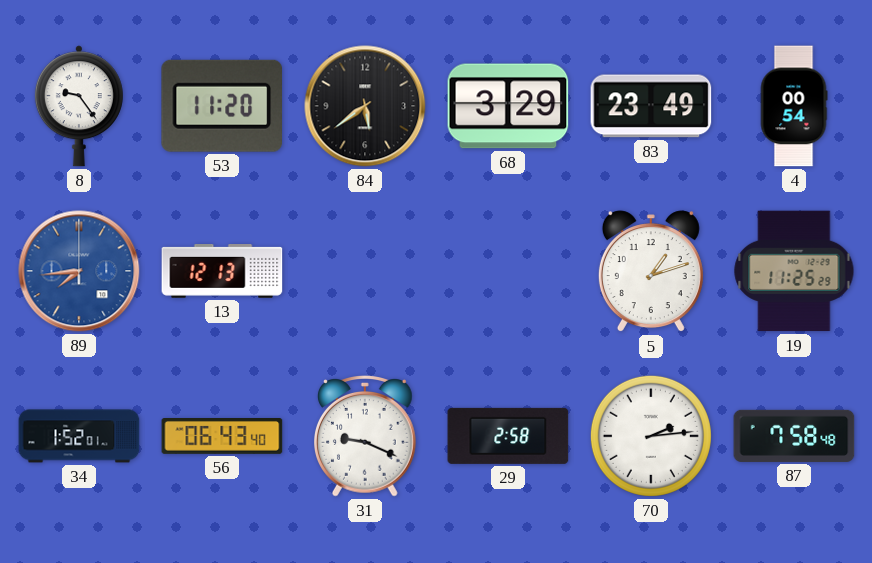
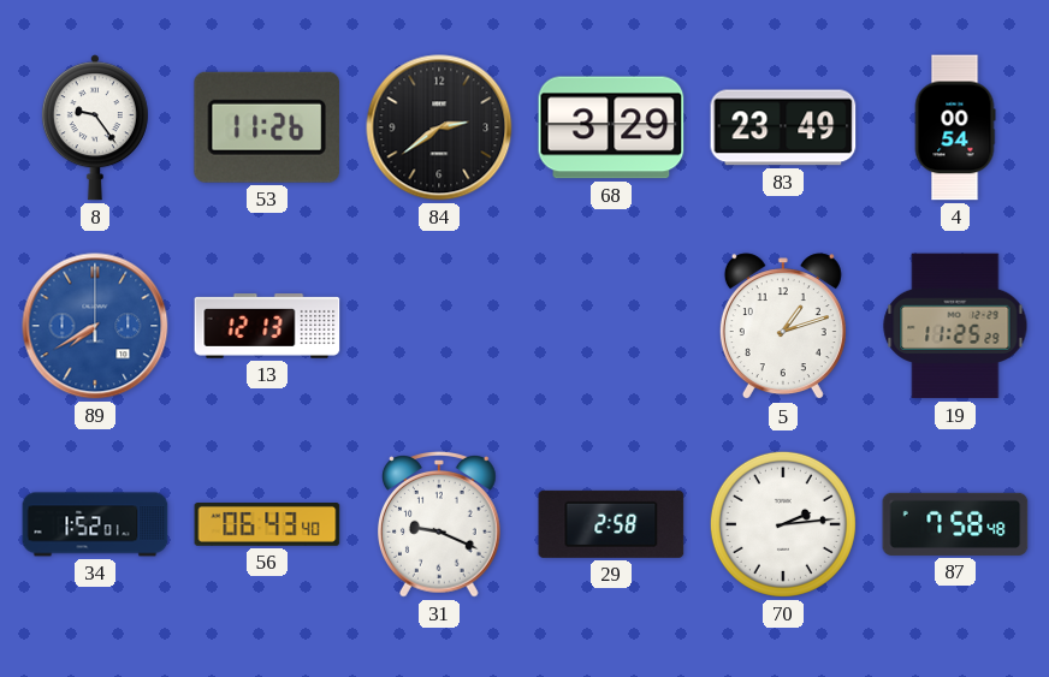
53: 11:20 -> 11:26
84: 5:39 -> 2:39
89: 7:44 -> 7:40
